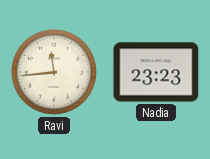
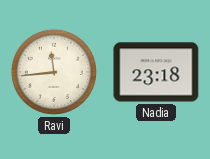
Nadia: 23:23 -> 23:18
